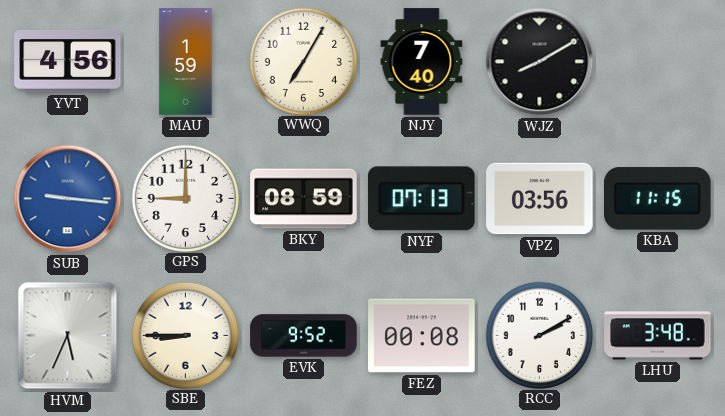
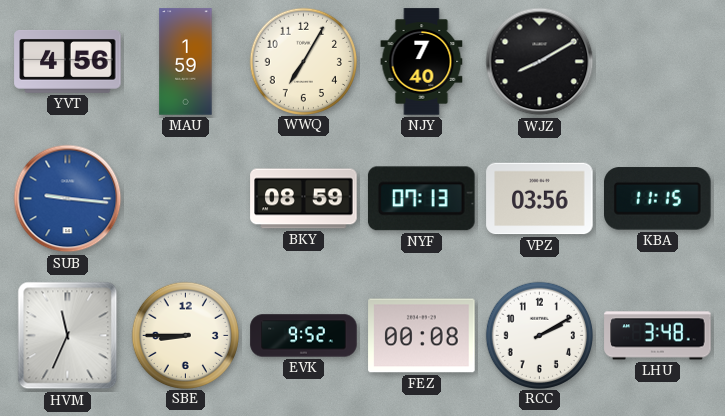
GPS: 9:00 -> none
HVM: 5:34 -> 11:34
